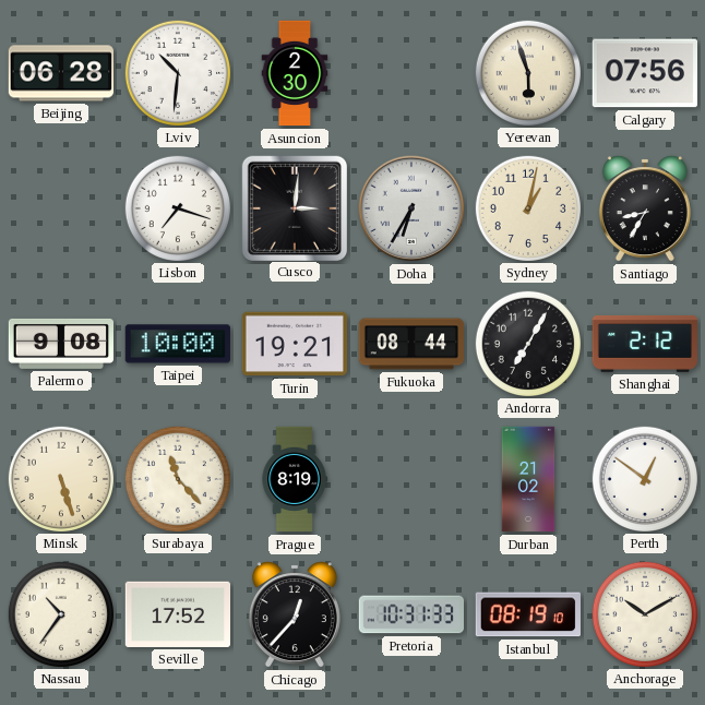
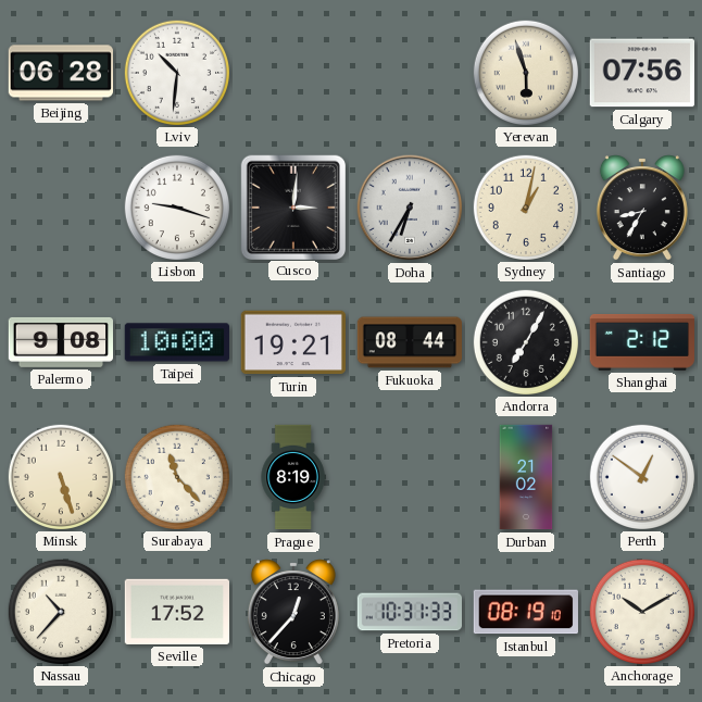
Asuncion: 2:30 -> none
Lisbon: 7:18 -> 9:18
Nassau: 10:36 -> 10:37
